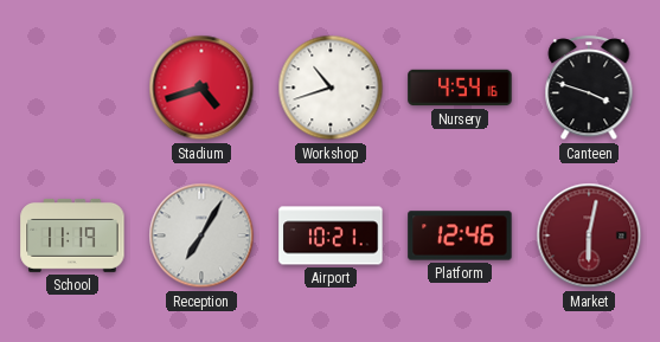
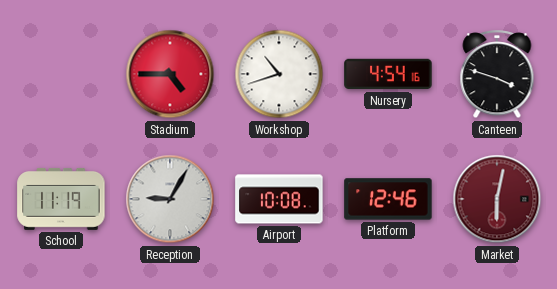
Stadium: 4:42 -> 4:45
Reception: 7:05 -> 9:05
Airport: 10:21 -> 10:08
